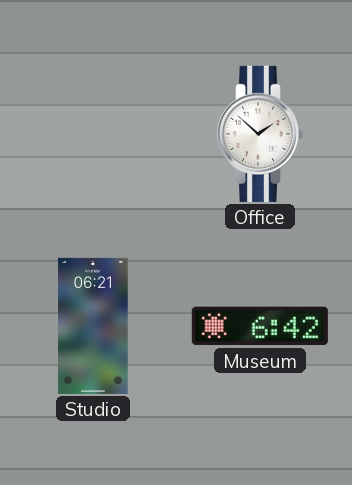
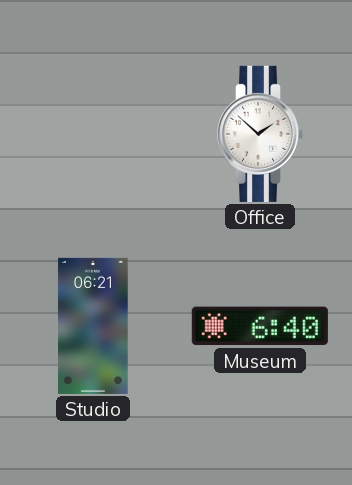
Museum: 6:42 -> 6:40
